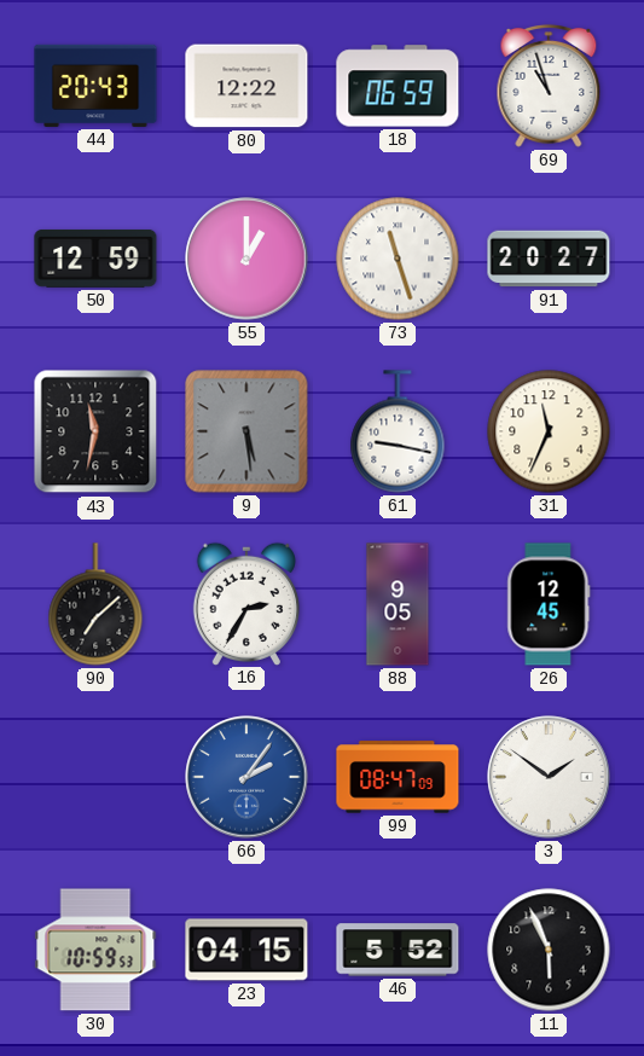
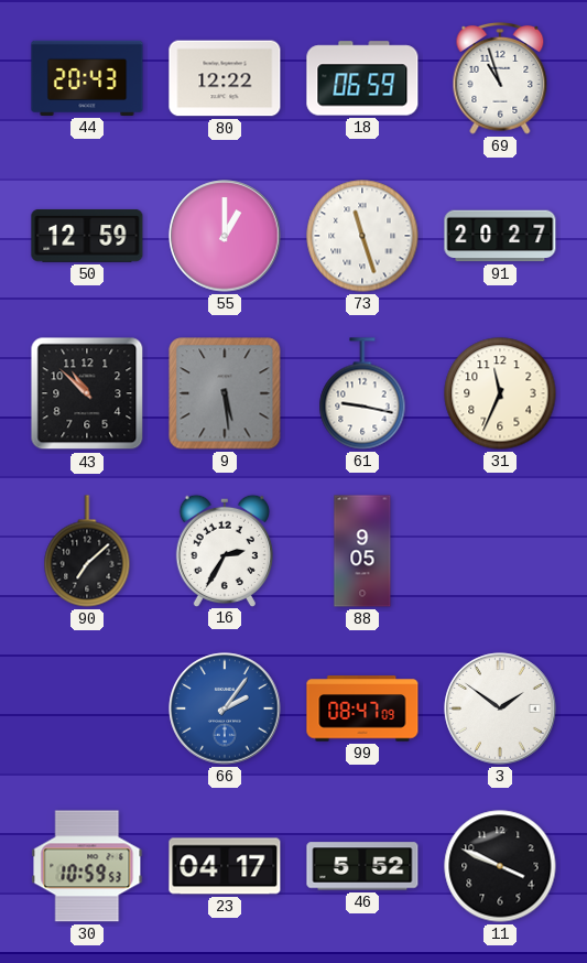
43: 11:32 -> 10:52
26: 12:45 -> none
23: 04:15 -> 04:17
11: 5:56 -> 3:49
